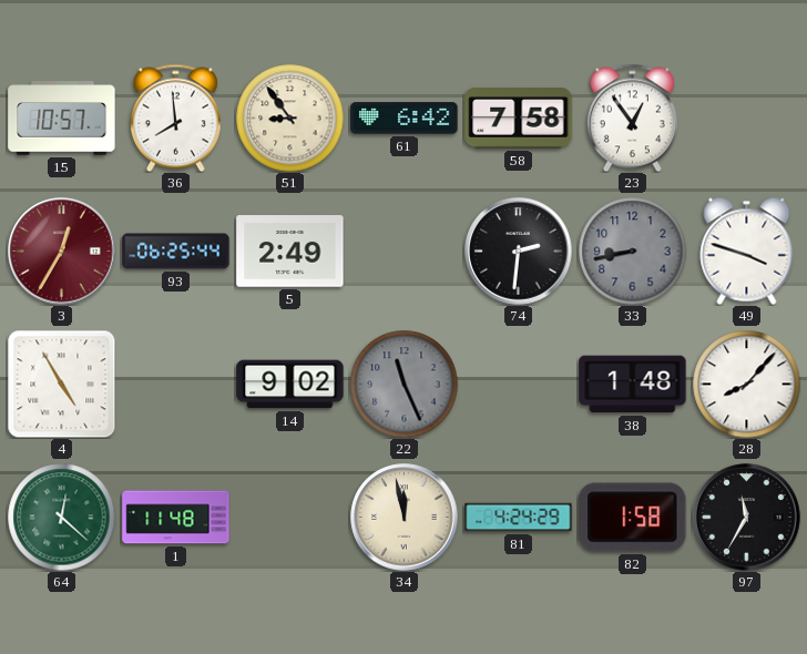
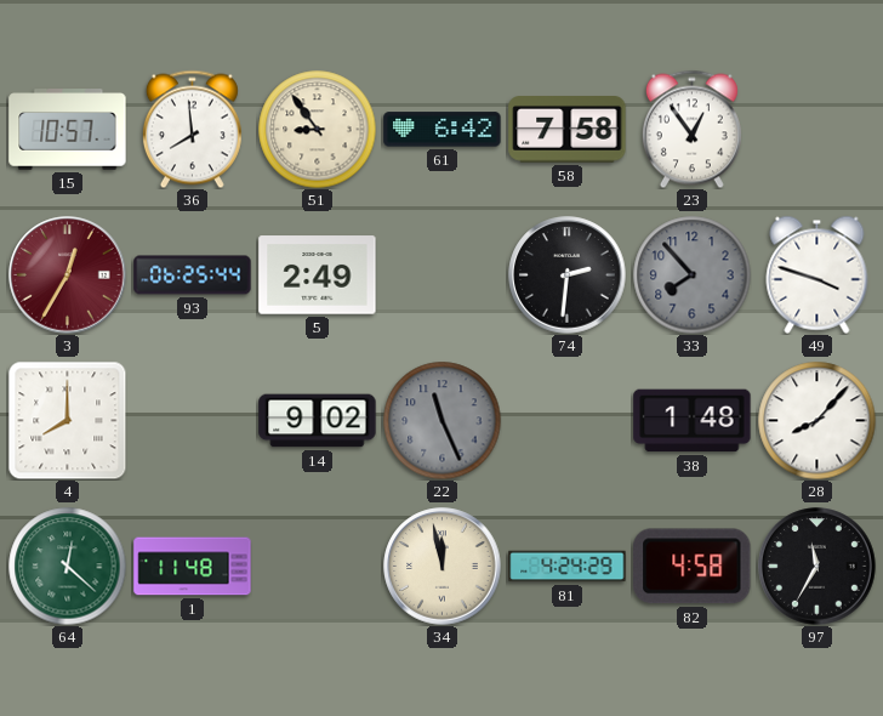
33: 8:43 -> 7:53
4: 4:55 -> 8:00
82: 1:58 -> 4:58
